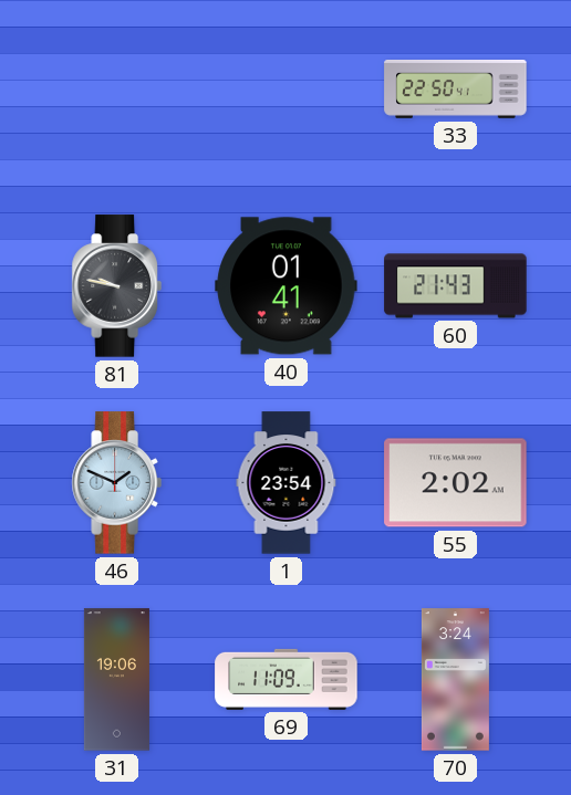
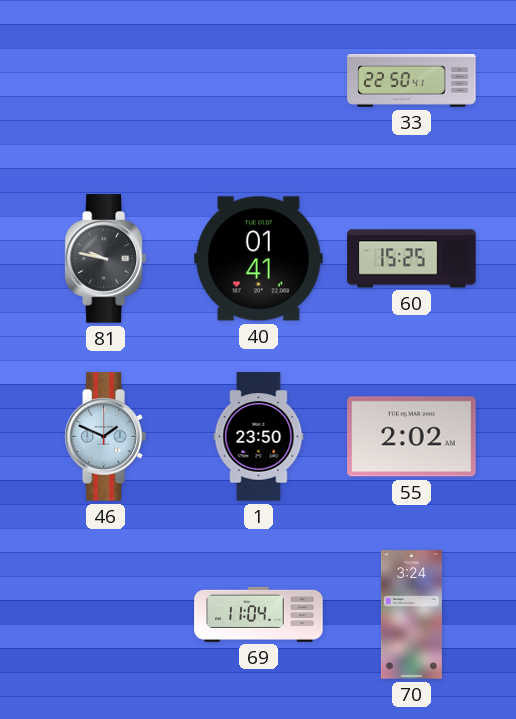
60: 21:43 -> 15:25
1: 23:54 -> 23:50
31: 19:06 -> none
69: 11:09 -> 11:04
